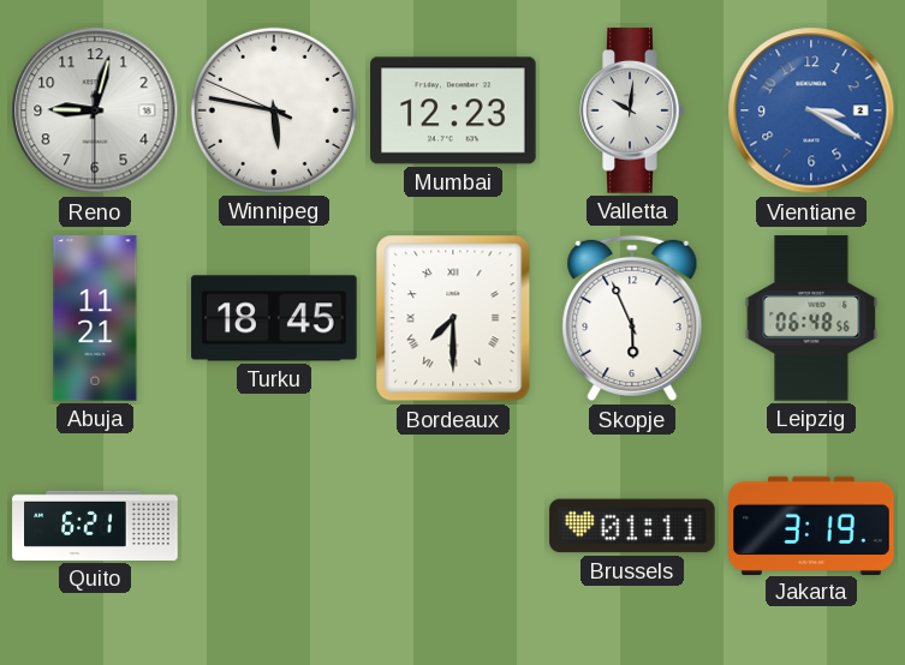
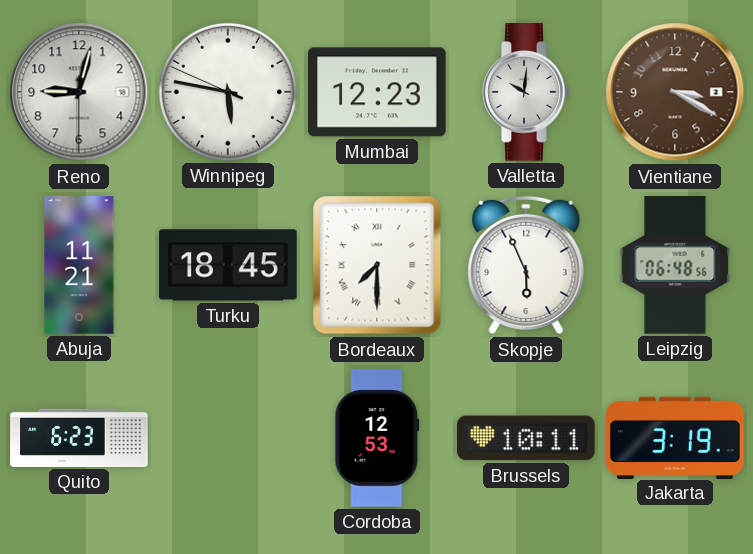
Vientiane dial: blue -> brown
Quito: 6:21 -> 6:23
Cordoba: none -> 12:53
Brussels: 01:11 -> 10:11
